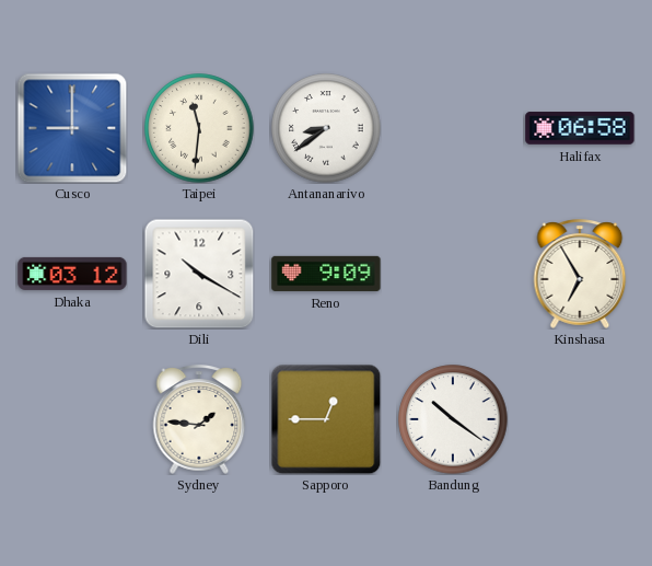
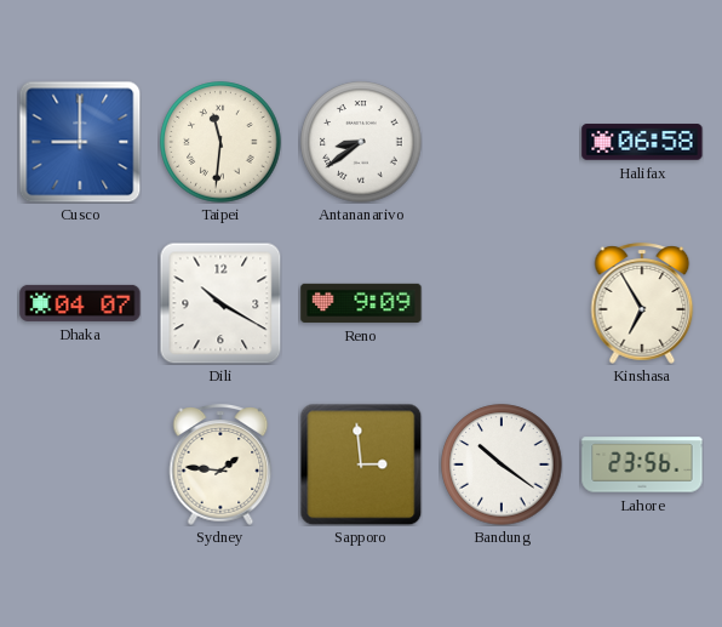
Dhaka: 03:12 -> 04:07
Sapporo: 12:45 -> 2:59
Lahore: none -> 23:56
